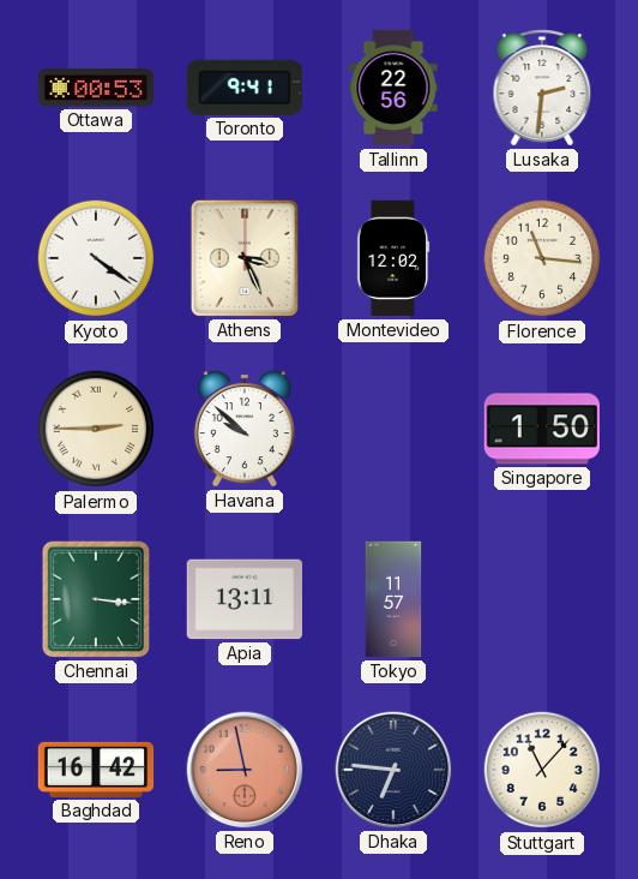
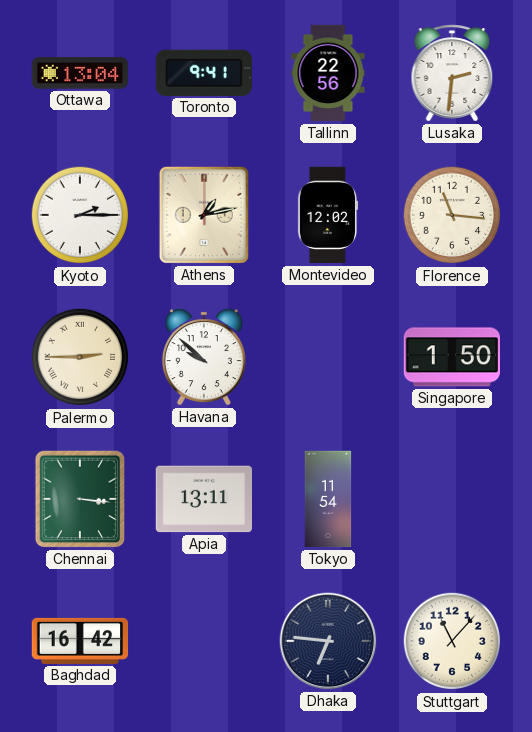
Ottawa: 00:53 -> 13:04
Kyoto: 4:21 -> 2:15
Athens: 3:26 -> 1:13
Tokyo: 11:57 -> 11:54
Reno: 8:58 -> none
